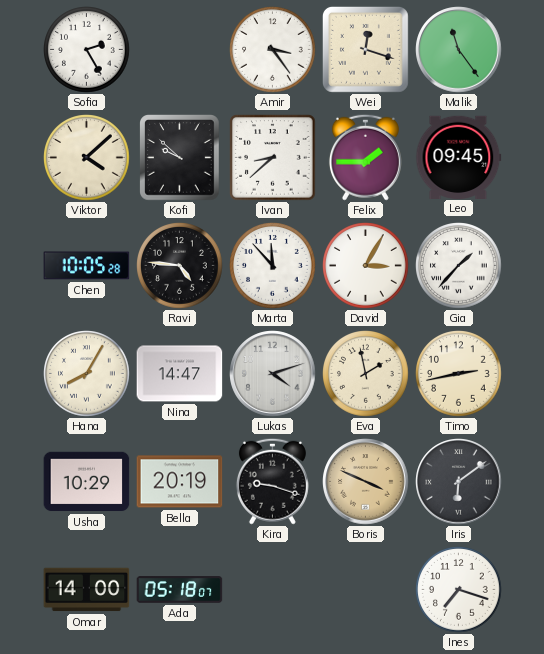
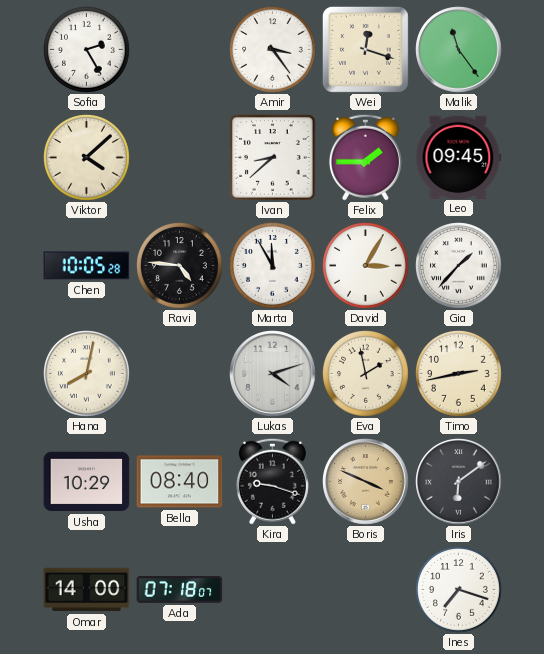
Kofi: 9:52 -> none
Marta: 11:53 -> 11:55
Hana: 8:05 -> 8:02
Nina: 14:47 -> none
Bella: 20:19 -> 08:40
Ada: 05:18 -> 07:18
